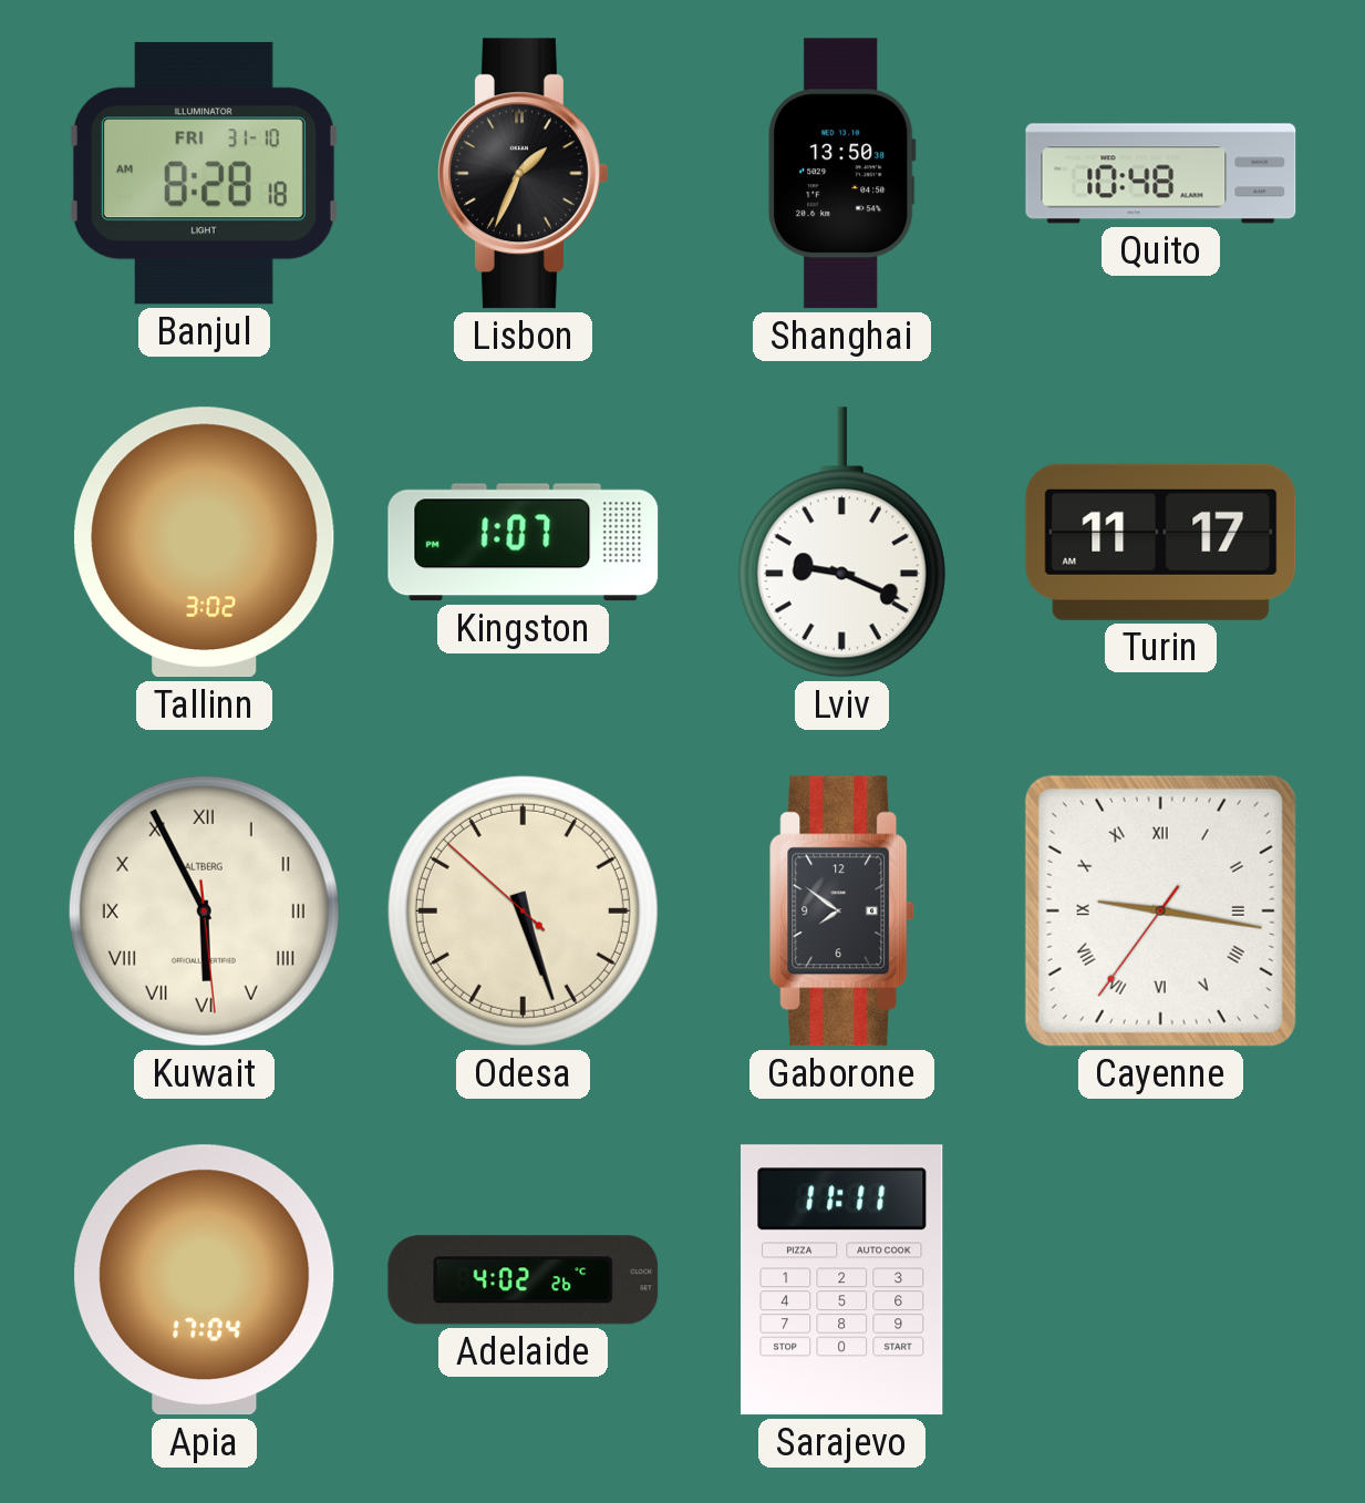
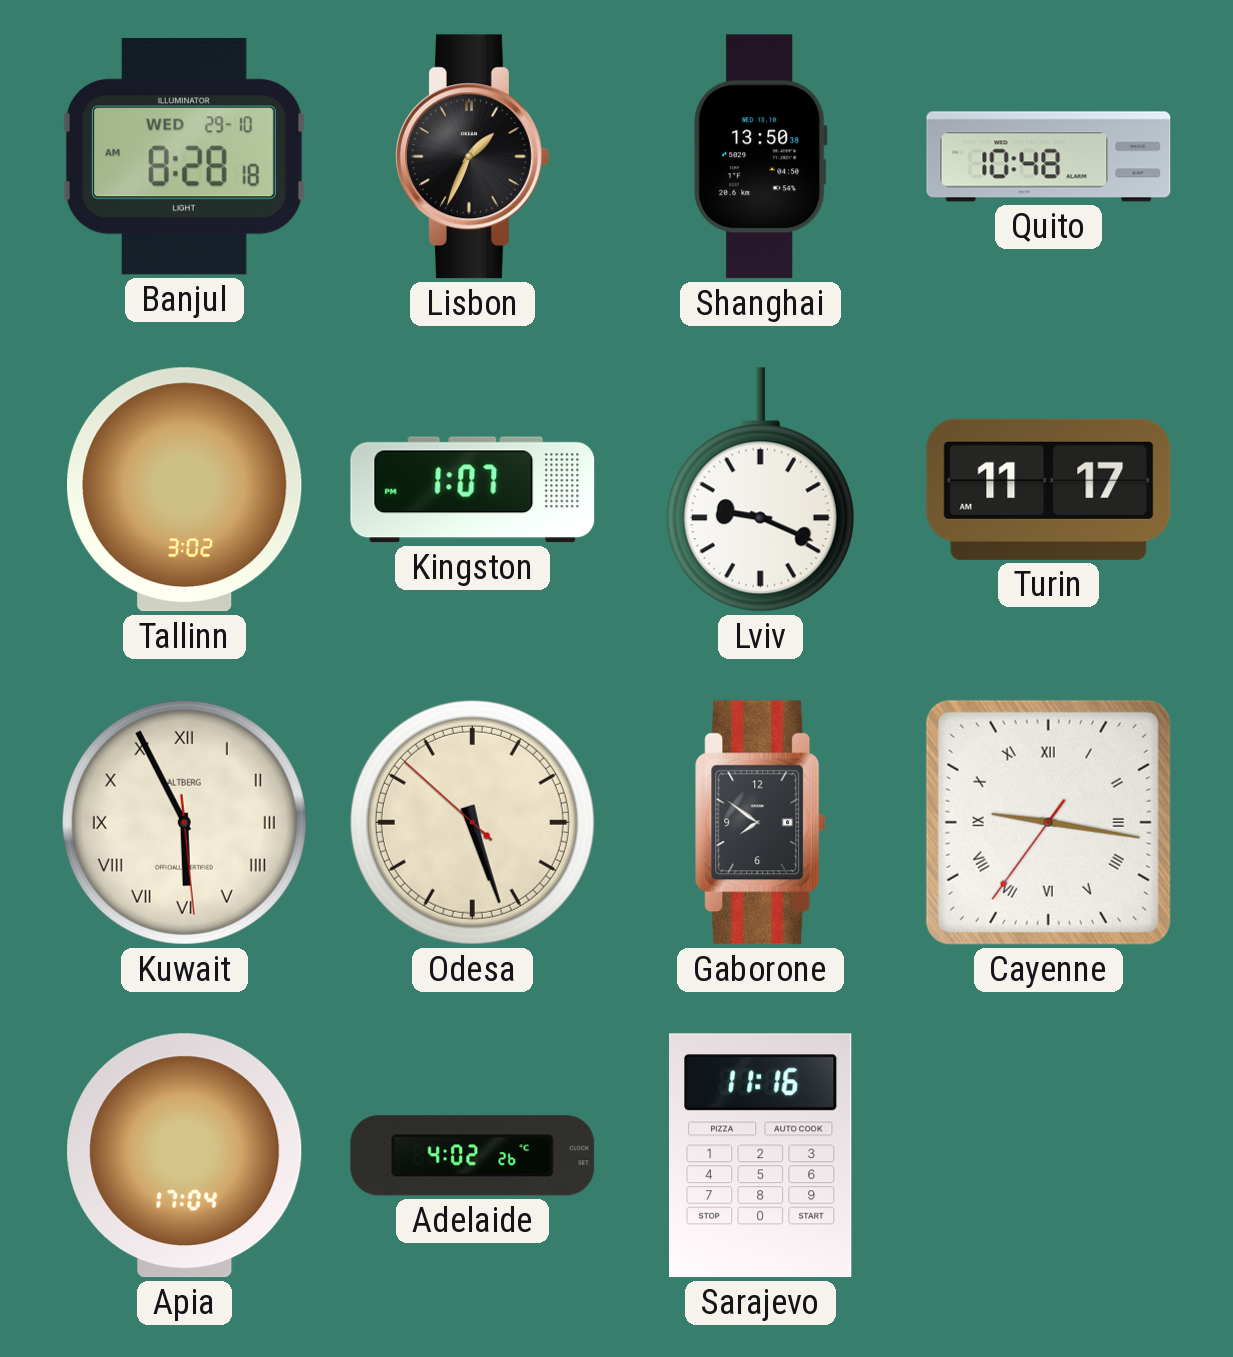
Banjul date: FRI 31-10 -> WED 29-10
Sarajevo: 11:11 -> 11:16
